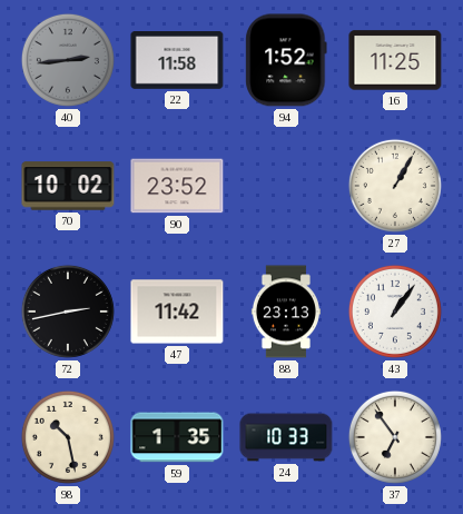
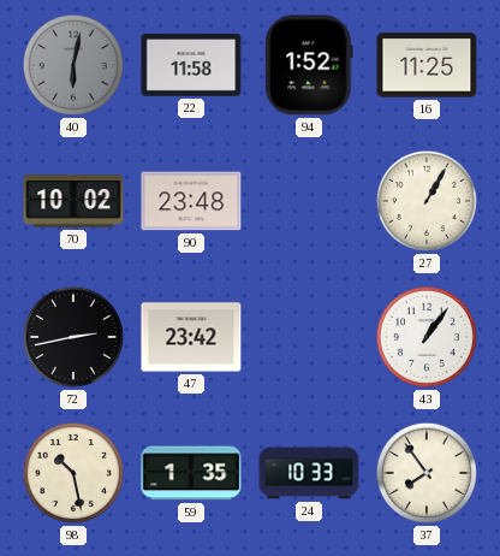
40: 2:44 -> 6:02
90: 23:52 -> 23:48
47: 11:42 -> 23:42
88: 23:13 -> none
37: 6:54 -> 7:54
